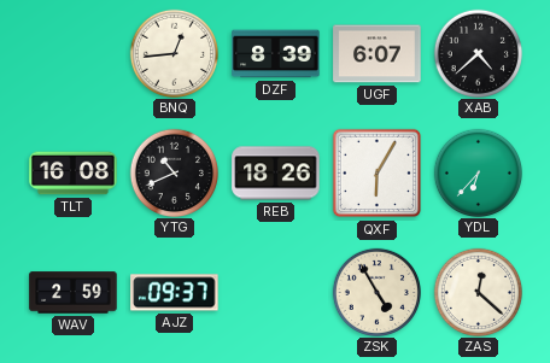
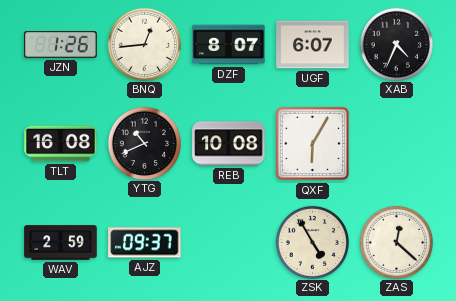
JZN: none -> 1:26
DZF: 8:39 -> 8:07
XAB: 4:38 -> 4:34
REB: 18:26 -> 10:08
YDL: 6:37 -> none
